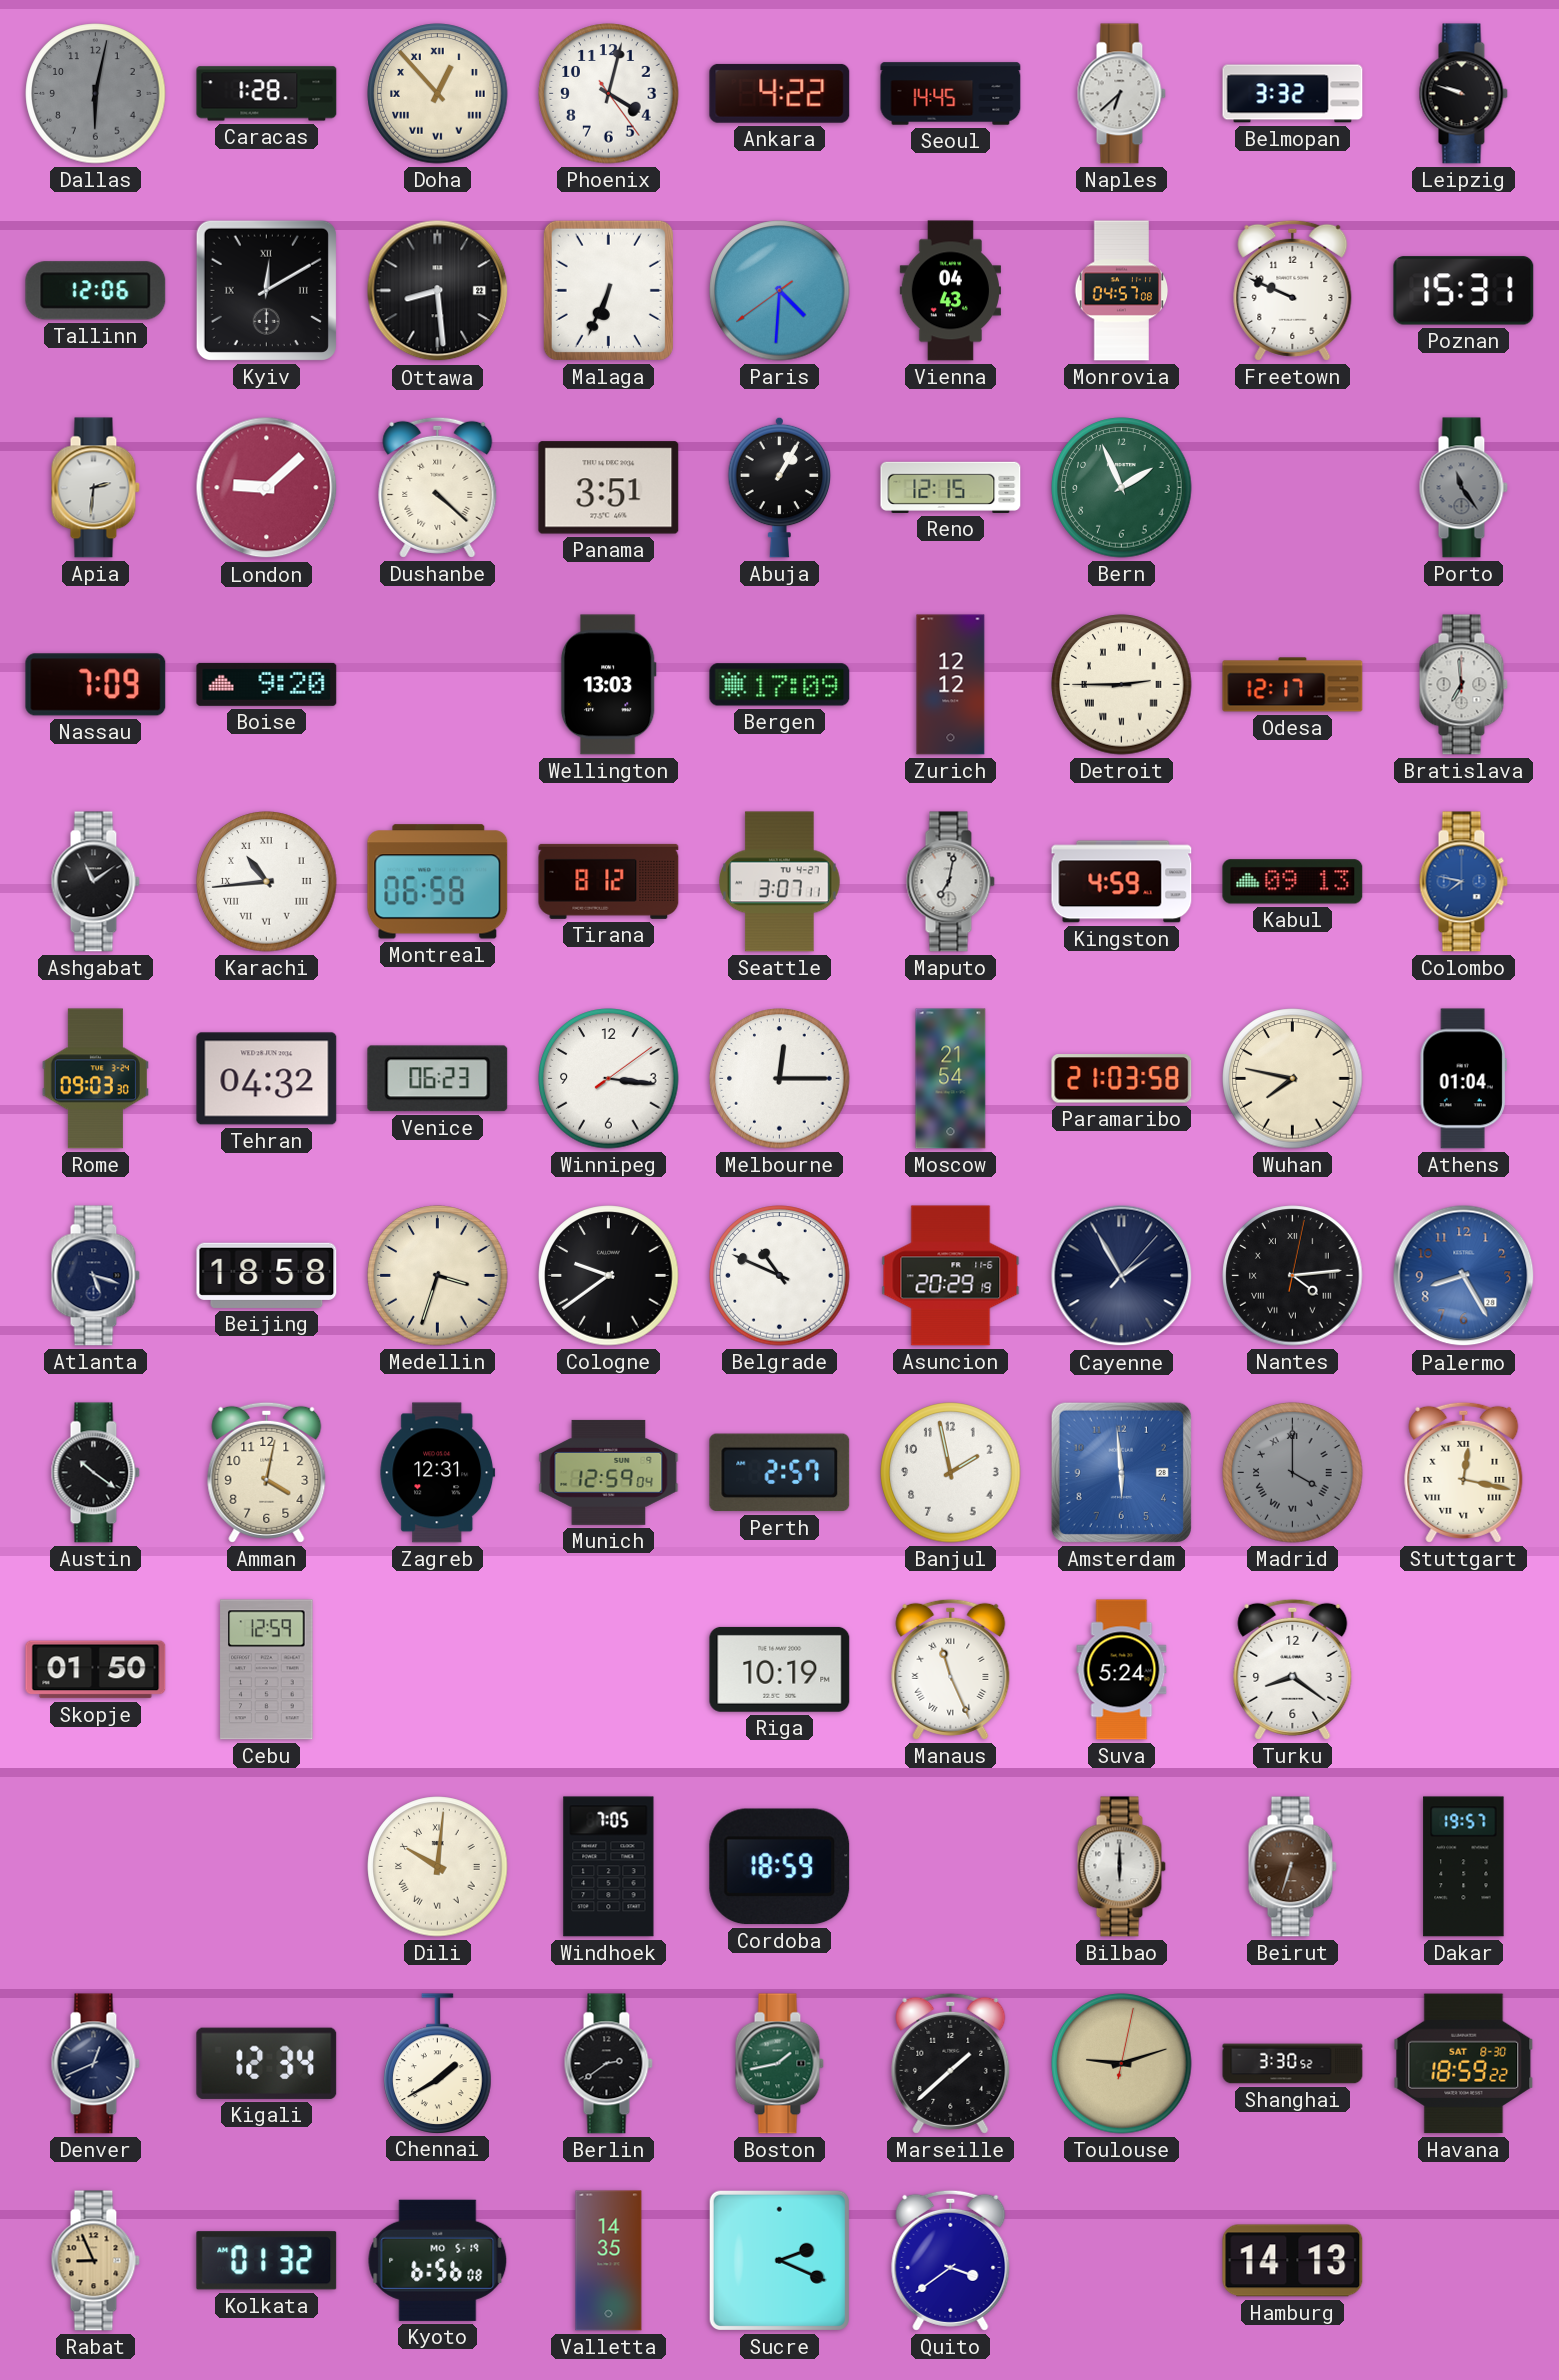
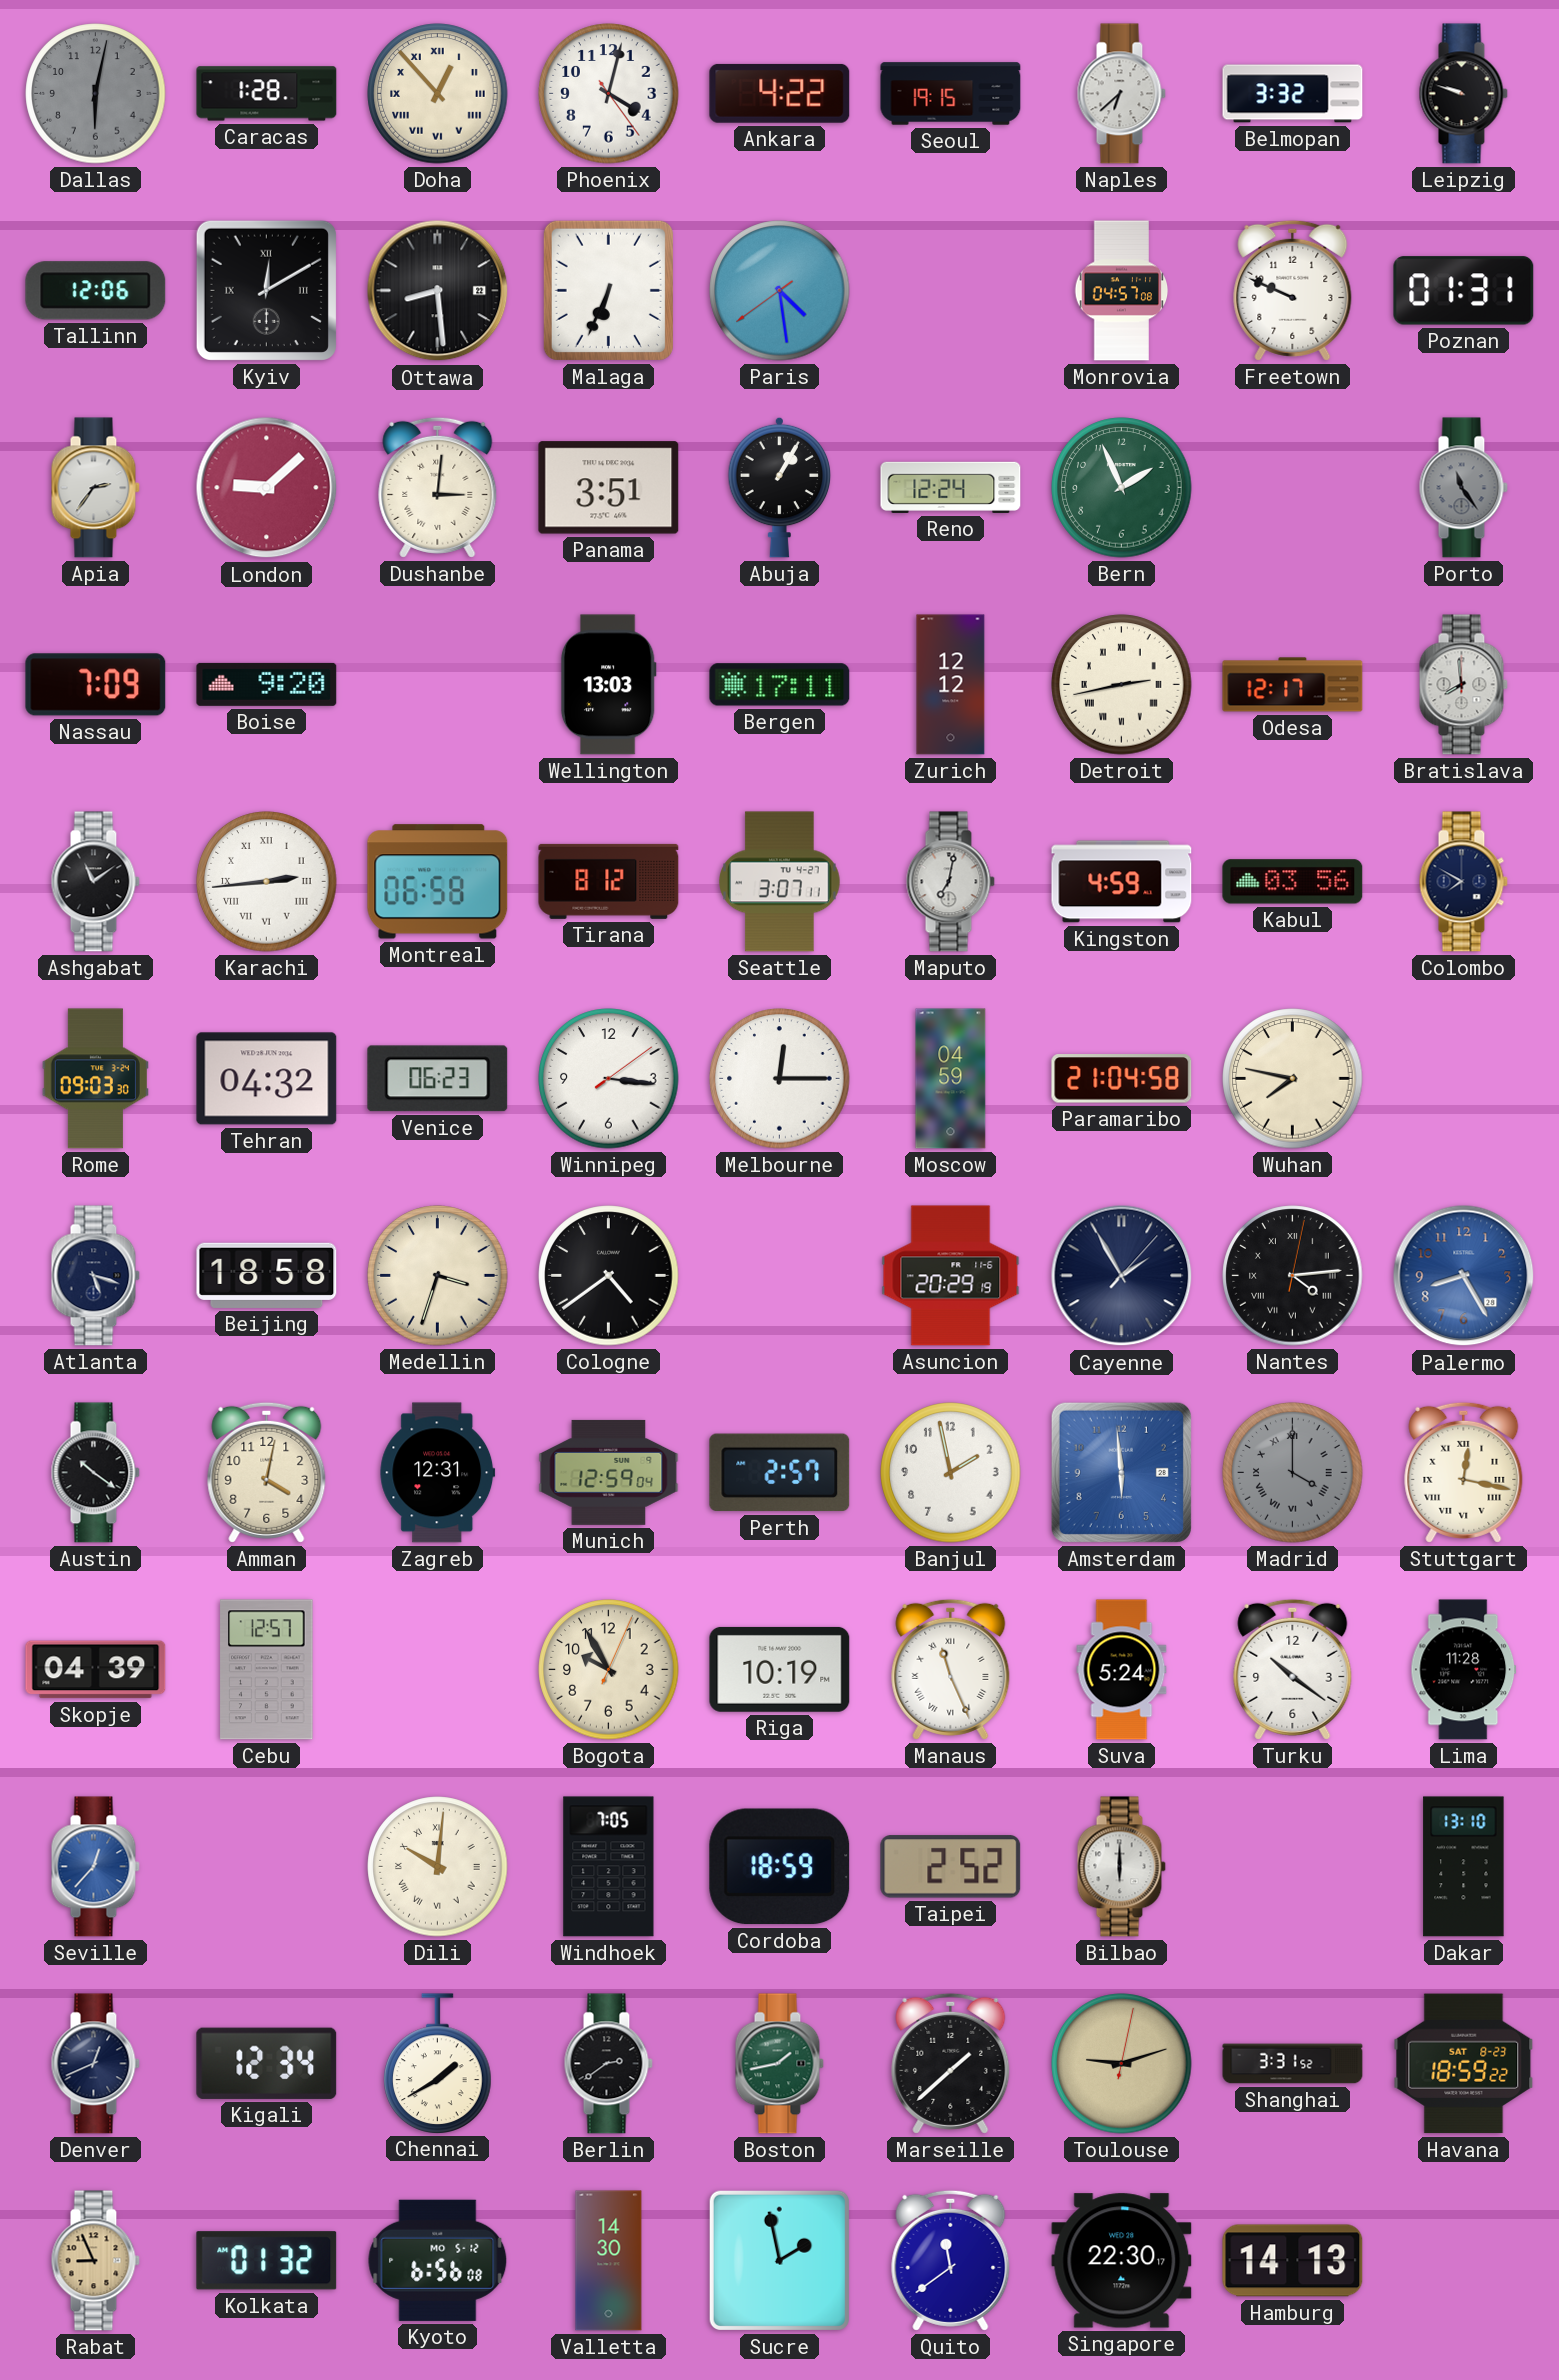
Seoul: 14:45 -> 19:15
Paris: 4:30 -> 4:28
Vienna: 04:43 -> none
Poznan: 15:31 -> 01:31
Apia: 2:31 -> 2:36
Dushanbe: 4:22 -> 3:01
Reno: 12:15 -> 12:24
Bergen: 17:09 -> 17:11
Detroit: 2:45 -> 2:43
Bratislava: 6:59 -> 7:59
Karachi: 10:44 -> 2:44
Kabul: 09:13 -> 03:56
Colombo: 7:47 -> 7:50
Colombo dial: blue -> navy
Moscow: 21:54 -> 04:59
Paramaribo: 21:03 -> 21:04
Athens: 01:04 -> none
Cologne: 9:39 -> 4:39
Belgrade: 10:49 -> none
Skopje: 01:50 -> 04:39
Cebu: 12:59 -> 12:57
Bogota: none -> 9:55
Turku: 8:21 -> 10:21
Lima: none -> 11:28
Seville: none -> 12:37
Taipei: none -> 2:52
Beirut: 6:33 -> none
Dakar: 19:57 -> 13:10
Shanghai: 3:30 -> 3:31
Havana date: SAT 8-30 -> SAT 8-23
Kyoto date: MO 5-19 -> MO 5-12
Valletta: 14:35 -> 14:30
Sucre: 2:19 -> 1:58
Quito: 3:39 -> 11:39
Singapore: none -> 22:30
